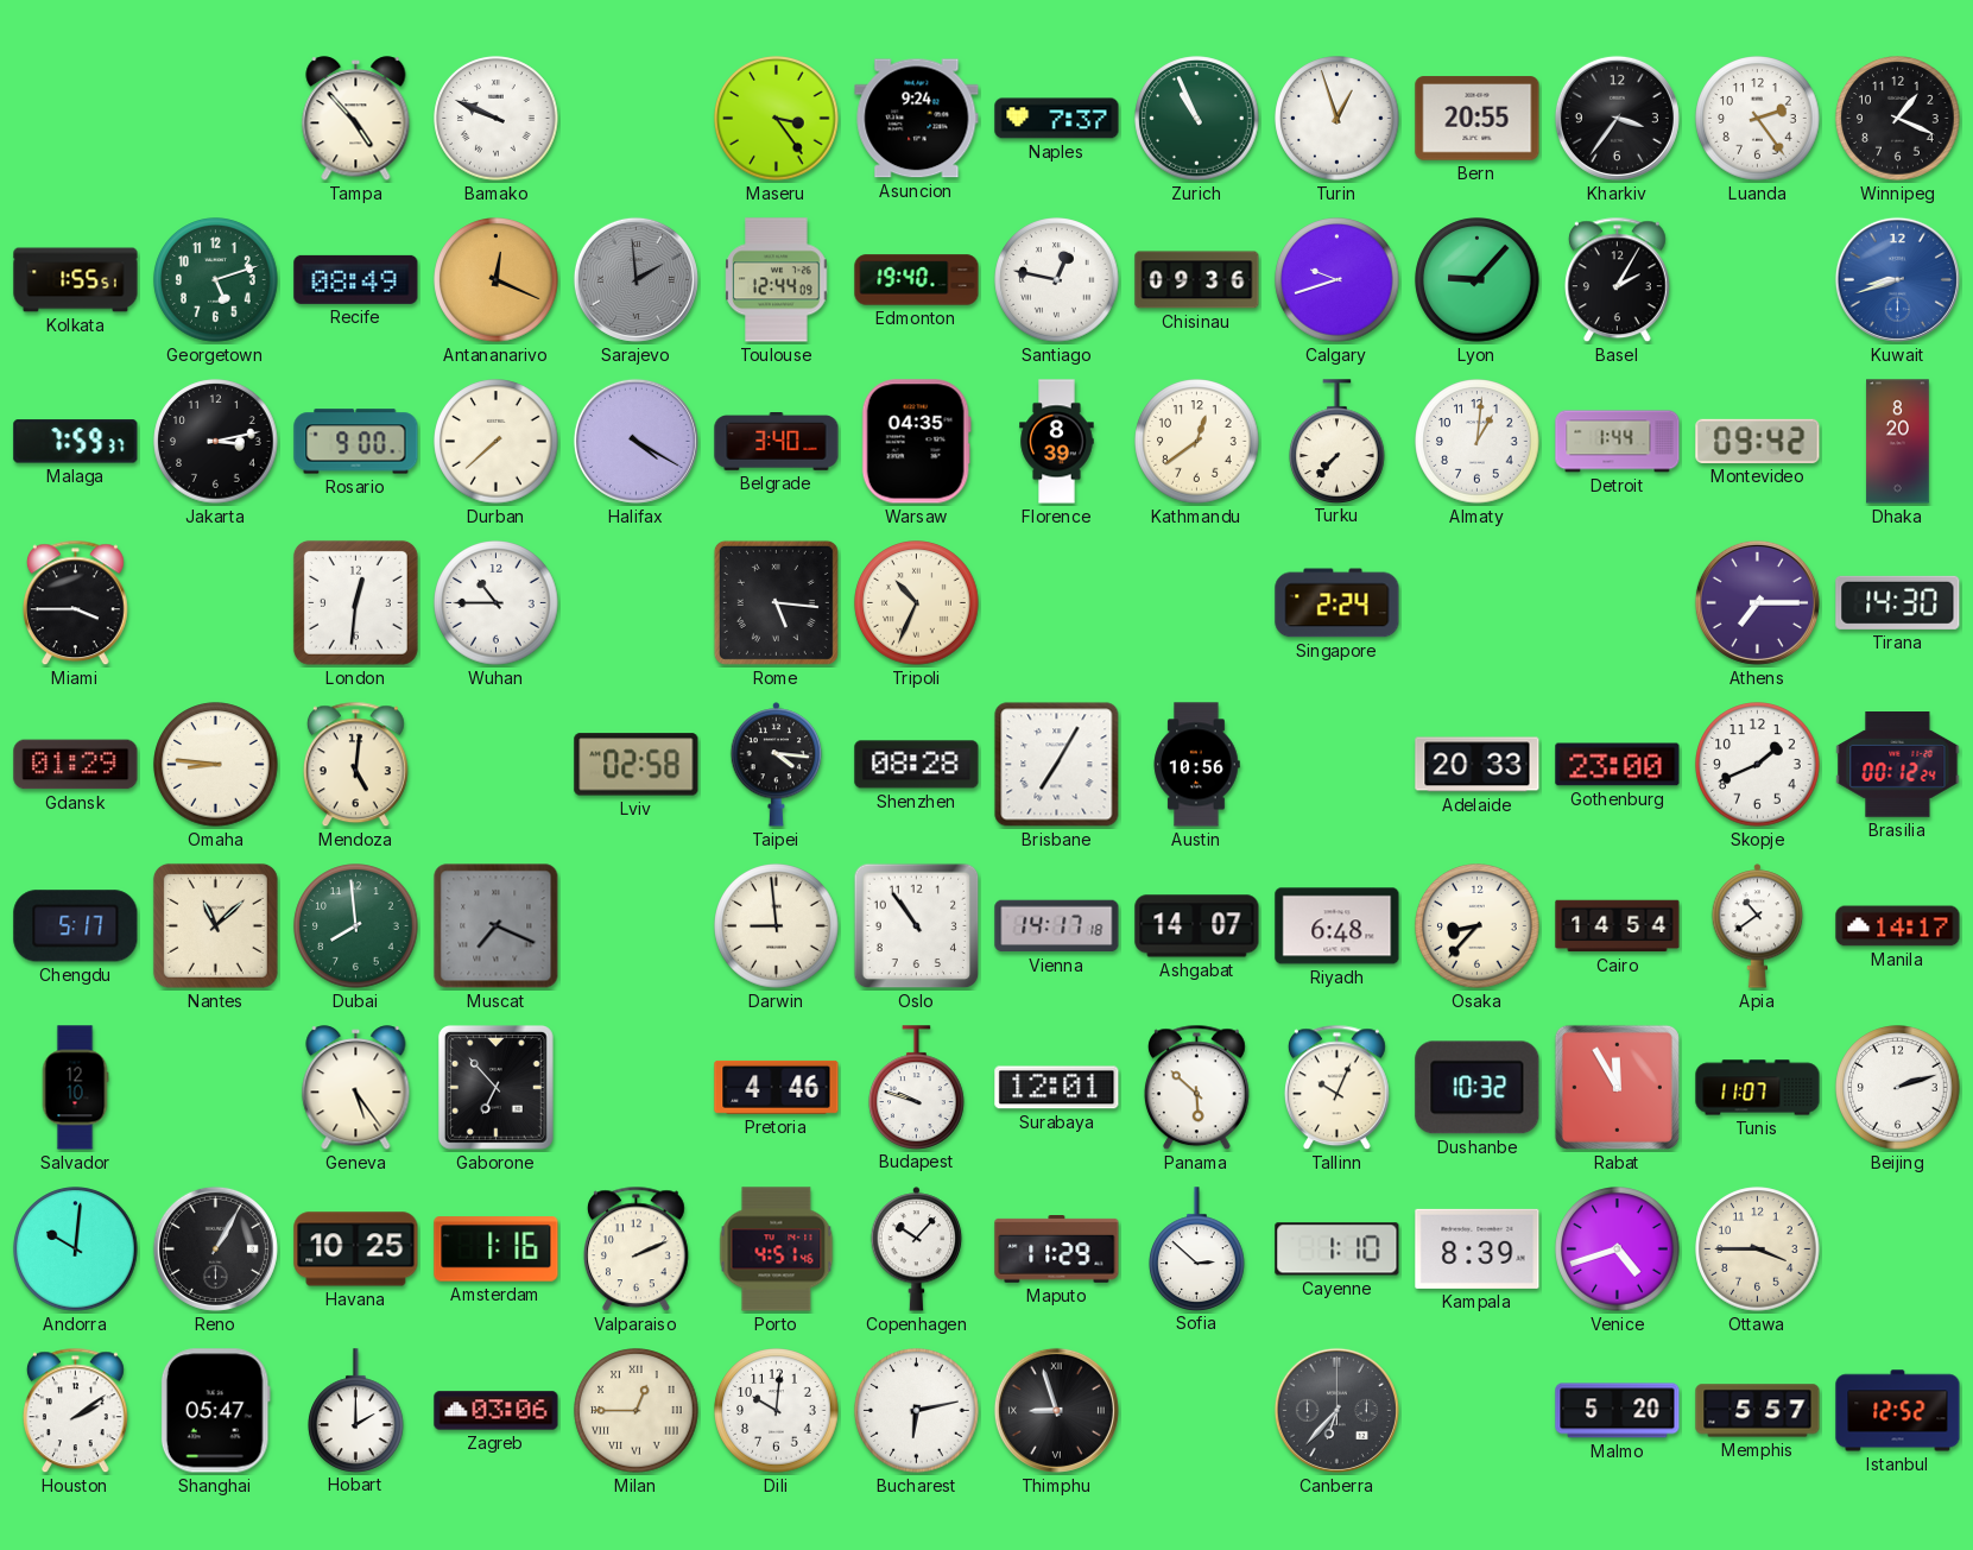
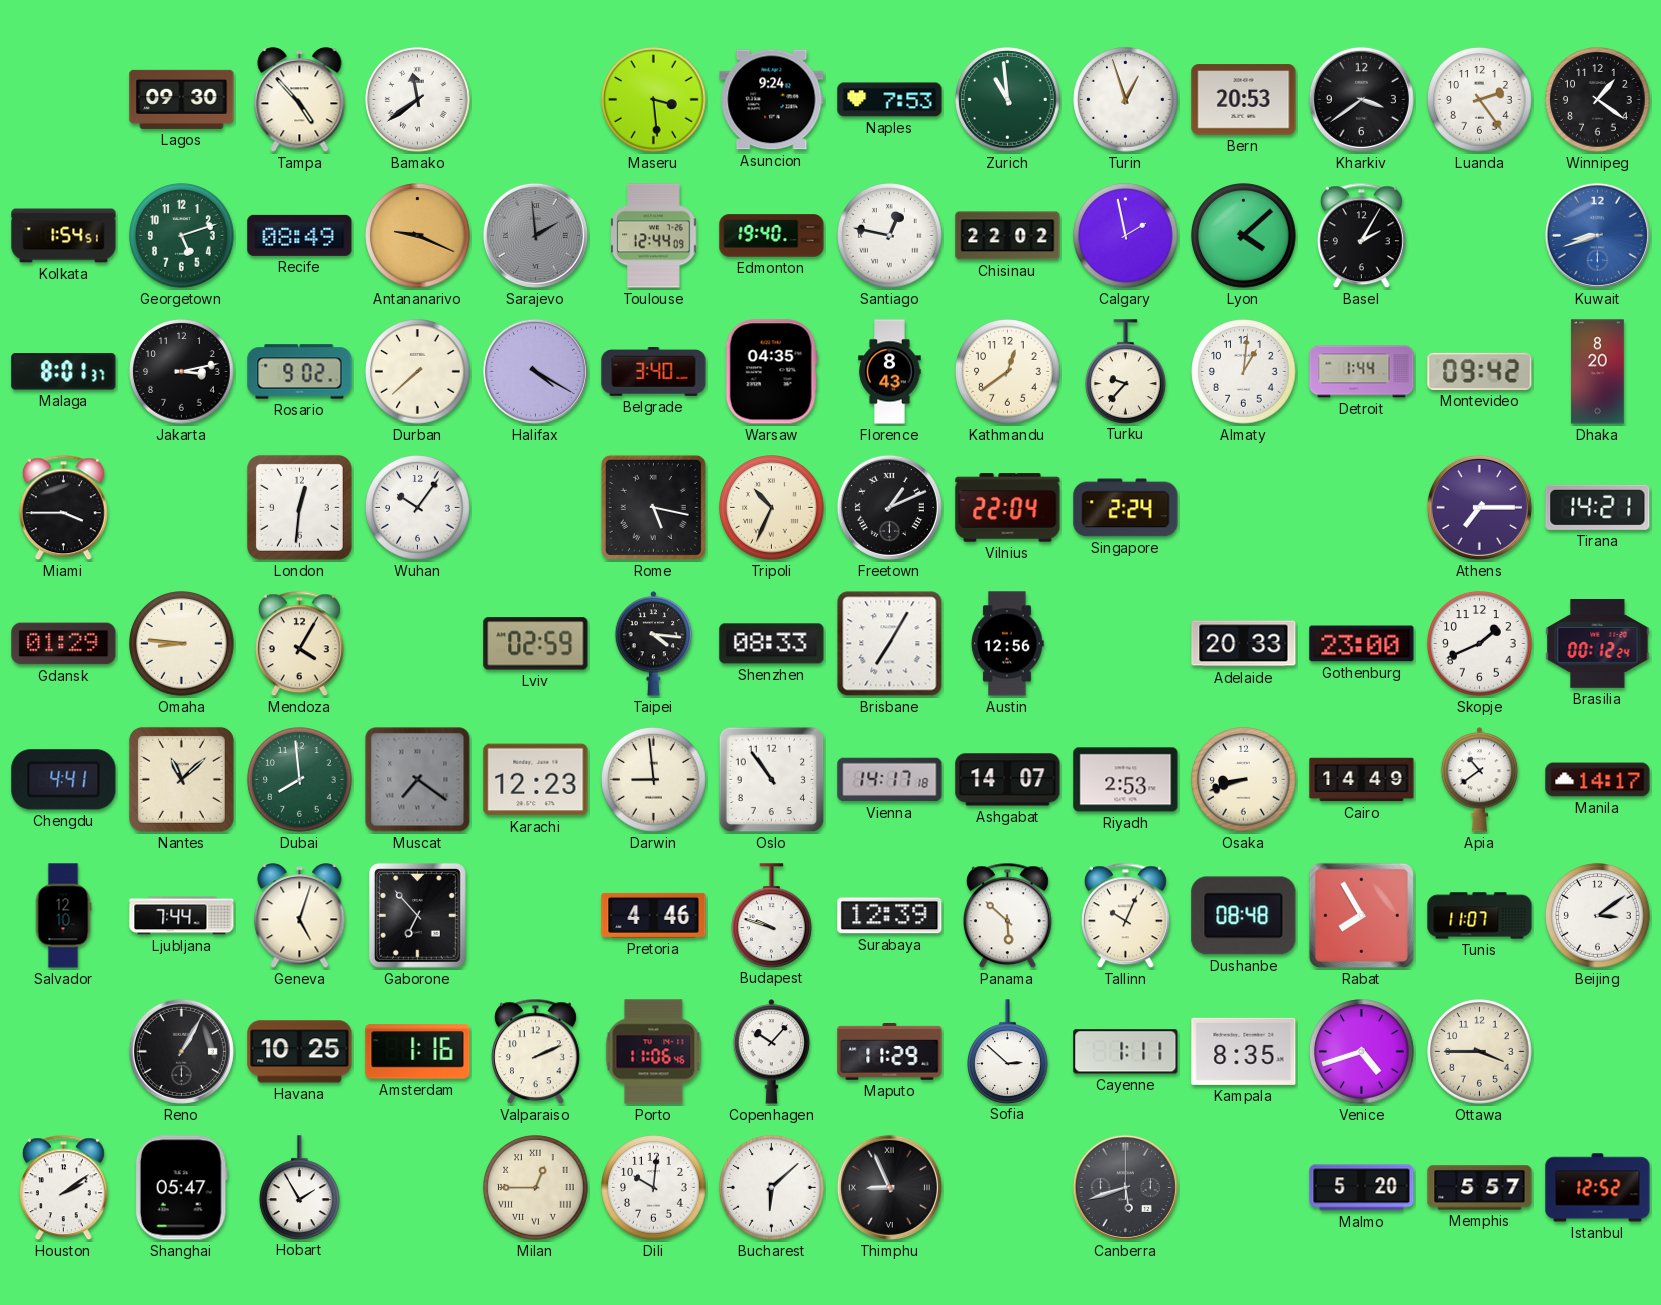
Lagos: none -> 09:30
Bamako: 9:49 -> 11:39
Maseru: 3:24 -> 3:29
Naples: 7:37 -> 7:53
Zurich: 10:56 -> 10:59
Bern: 20:55 -> 20:53
Kharkiv: 3:36 -> 3:39
Winnipeg: 1:19 -> 1:21
Kolkata: 1:55 -> 1:54
Antananarivo: 12:19 -> 9:19
Chisinau: 09:36 -> 22:02
Calgary: 9:42 -> 1:58
Lyon: 9:07 -> 4:08
Malaga: 7:59 -> 8:01
Rosario: 9:00 -> 9:02
Florence: 8:39 -> 8:43
Turku: 7:37 -> 9:37
Wuhan: 10:45 -> 10:06
Rome: 5:16 -> 5:17
Freetown: none -> 1:11
Vilnius: none -> 22:04
Tirana: 14:30 -> 14:21
Mendoza: 5:01 -> 4:05
Lviv: 02:58 -> 02:59
Shenzhen: 08:28 -> 08:33
Austin: 10:56 -> 12:56
Chengdu: 5:17 -> 4:41
Muscat: 7:19 -> 7:21
Karachi: none -> 12:23
Riyadh: 6:48 -> 2:53
Osaka: 8:37 -> 8:42
Cairo: 14:54 -> 14:49
Ljubljana: none -> 7:44
Geneva: 5:24 -> 5:03
Surabaya: 12:01 -> 12:39
Dushanbe: 10:32 -> 08:48
Rabat: 11:55 -> 7:55
Beijing: 2:12 -> 3:09
Andorra: 10:01 -> none
Porto: 4:51 -> 11:06
Cayenne: 1:10 -> 1:11
Kampala: 8:39 -> 8:35
Hobart: 2:00 -> 1:55
Zagreb: 03:06 -> none
Bucharest: 6:13 -> 6:08
Thimphu: 8:57 -> 8:56
Canberra: 6:37 -> 5:42
